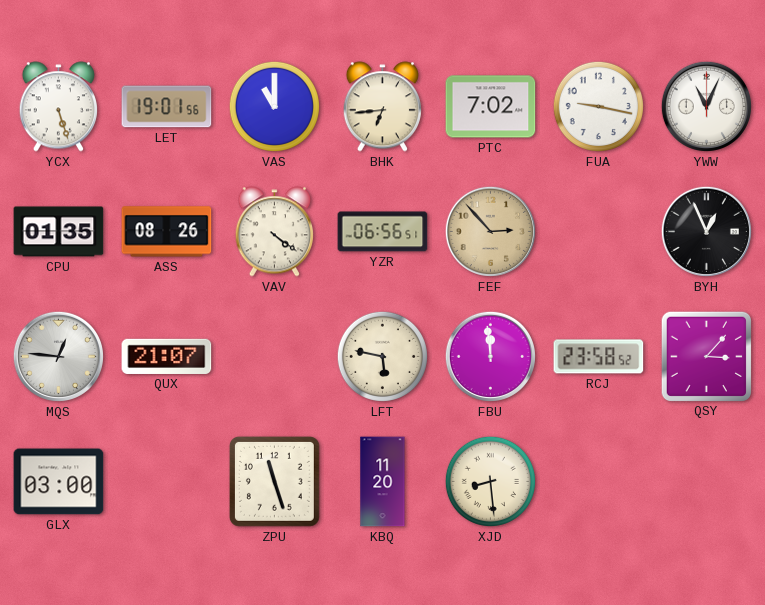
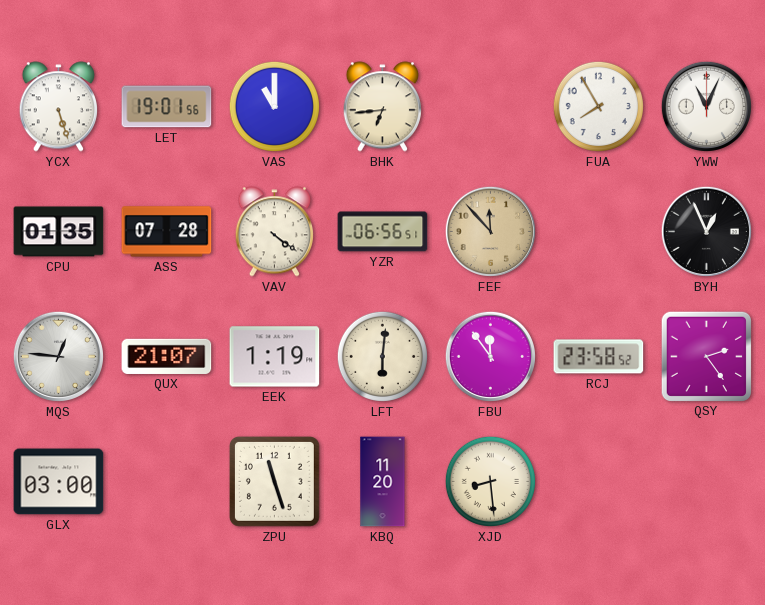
PTC: 7:02 -> none
FUA: 9:17 -> 7:55
ASS: 08:26 -> 07:28
FEF: 2:53 -> 11:53
EEK: none -> 1:19
LFT: 5:47 -> 6:01
FBU: 11:59 -> 11:54
QSY: 3:07 -> 2:24
